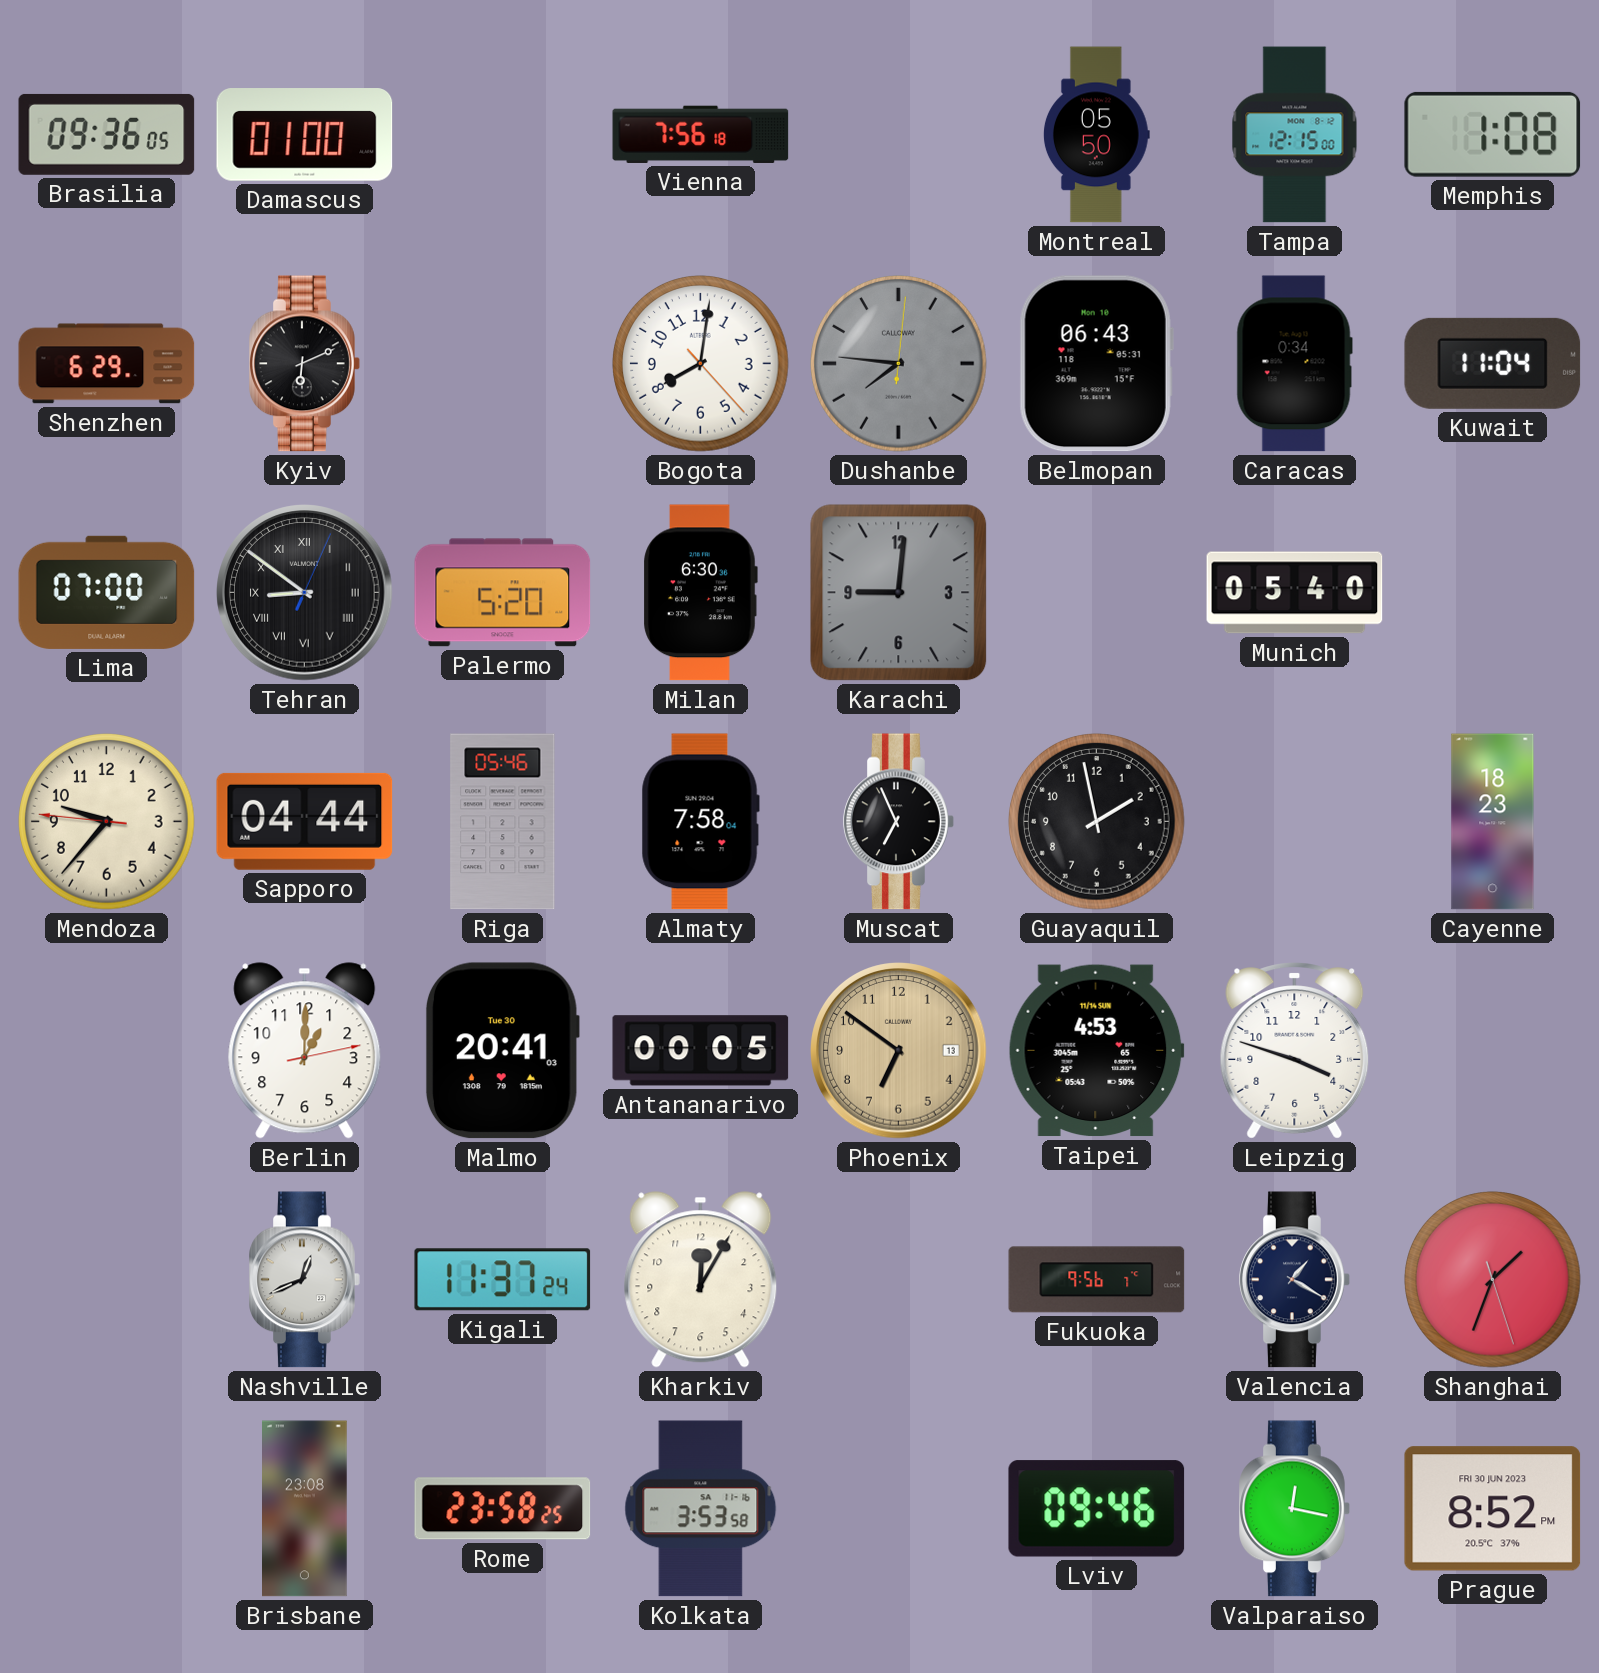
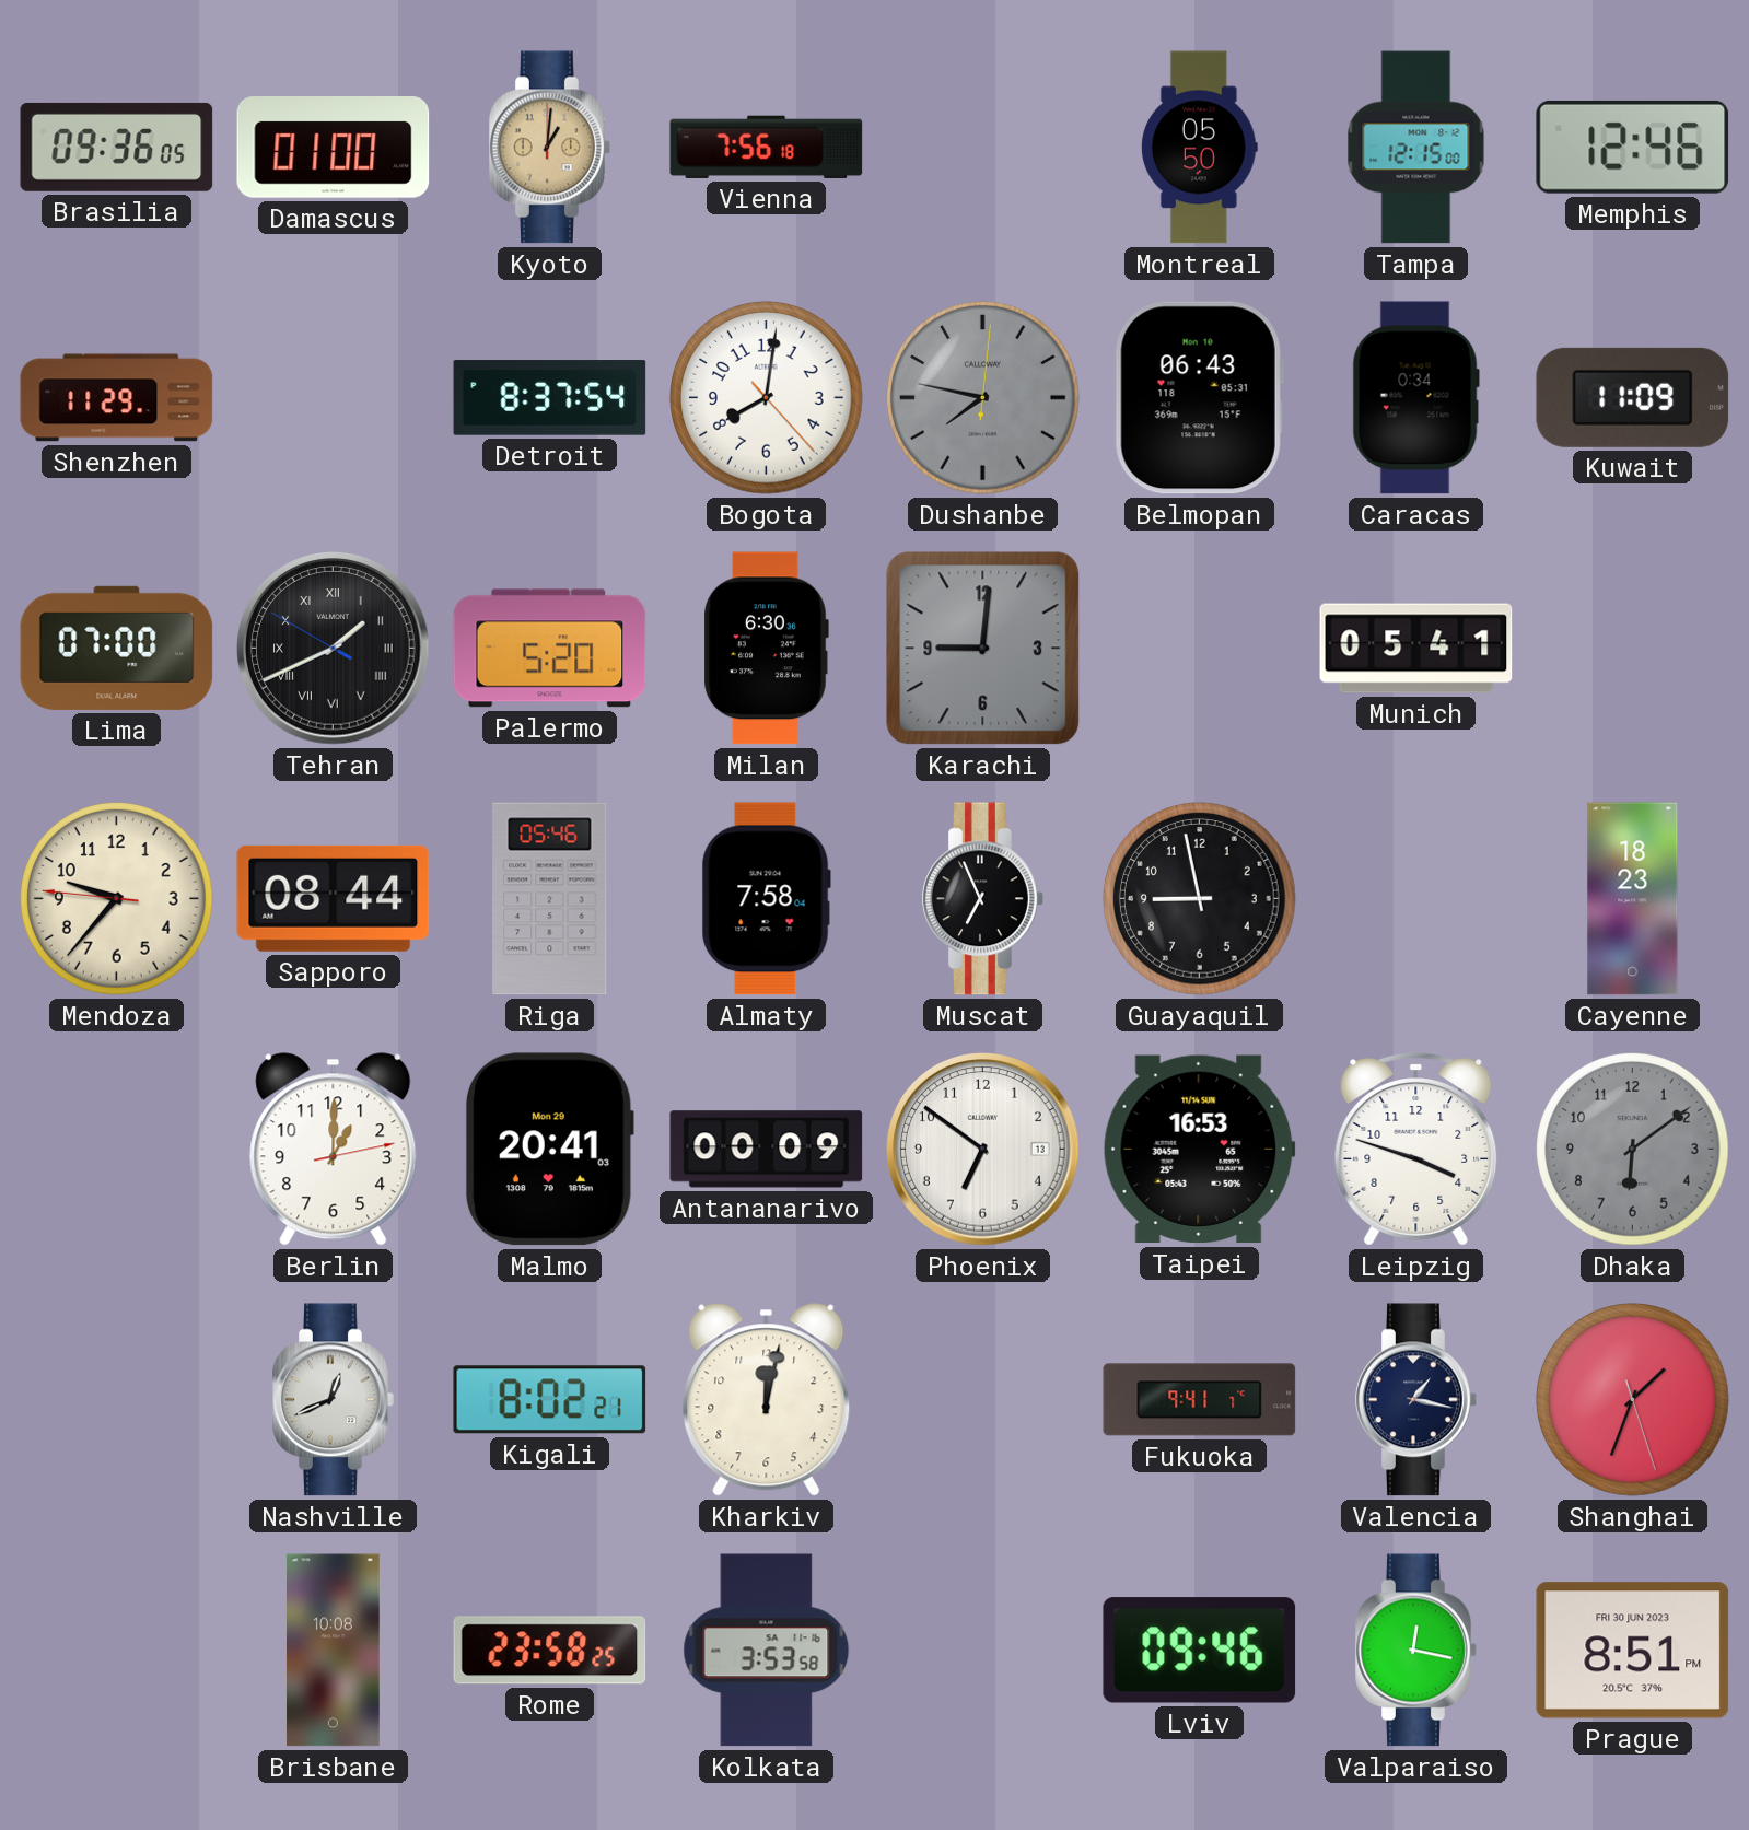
Kyoto: none -> 1:01
Memphis: 1:08 -> 12:46
Shenzhen: 6:29 -> 11:29
Kyiv: 6:11 -> none
Detroit: none -> 8:37
Dushanbe: 7:46 -> 7:47
Kuwait: 11:04 -> 11:09
Tehran: 8:51 -> 1:40
Munich: 05:40 -> 05:41
Sapporo: 04:44 -> 08:44
Guayaquil: 1:58 -> 8:58
Malmo date: Tue 30 -> Mon 29
Antananarivo: 00:05 -> 00:09
Phoenix dial: champagne -> white
Taipei: 4:53 -> 16:53
Dhaka: none -> 6:09
Kigali: 11:37 -> 8:02
Kharkiv: 12:05 -> 12:02
Fukuoka: 9:56 -> 9:41
Valencia: 1:20 -> 1:17
Brisbane: 23:08 -> 10:08
Prague: 8:52 -> 8:51
